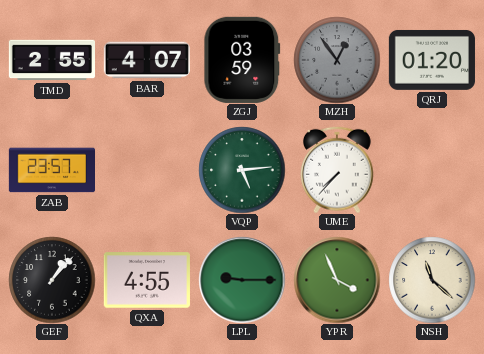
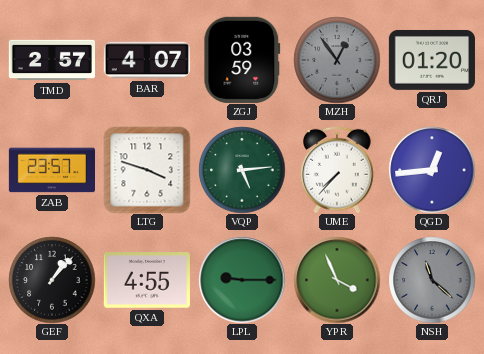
TMD: 2:55 -> 2:57
LTG: none -> 3:48
QGD: none -> 12:44
NSH dial: cream -> grey
